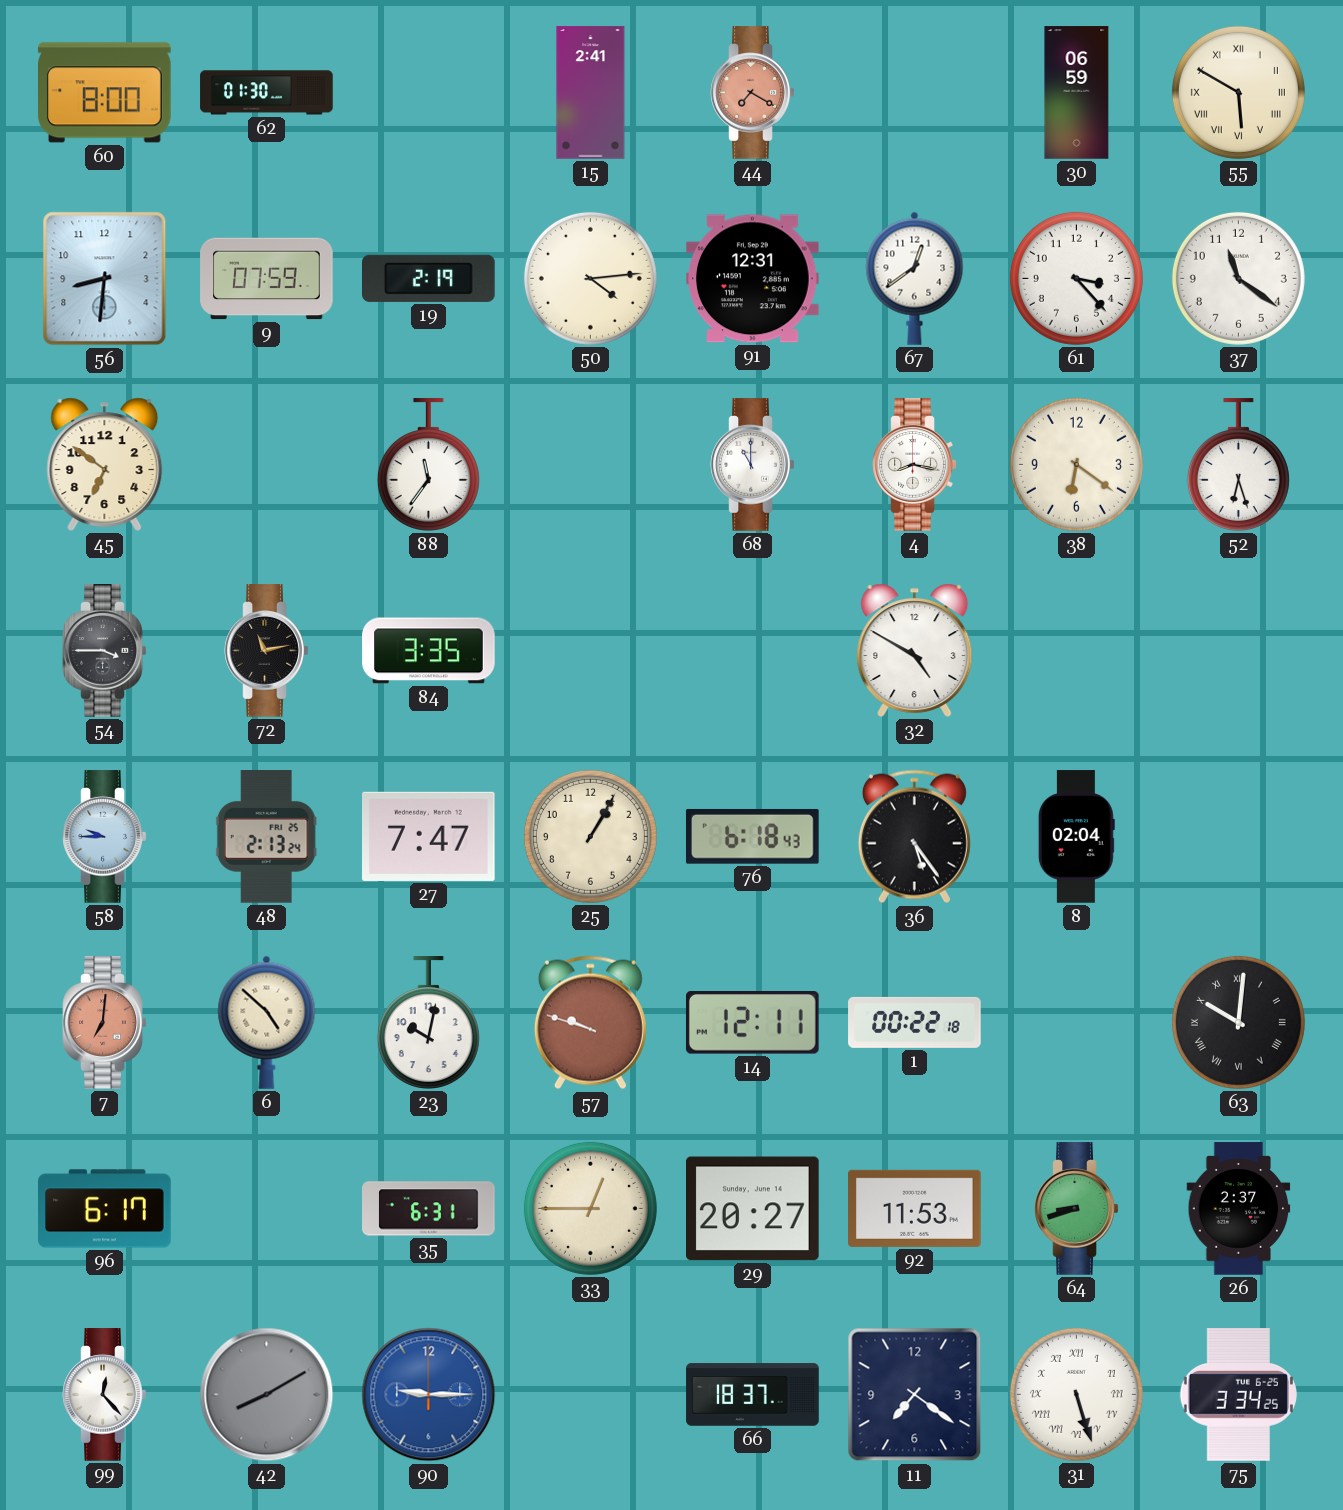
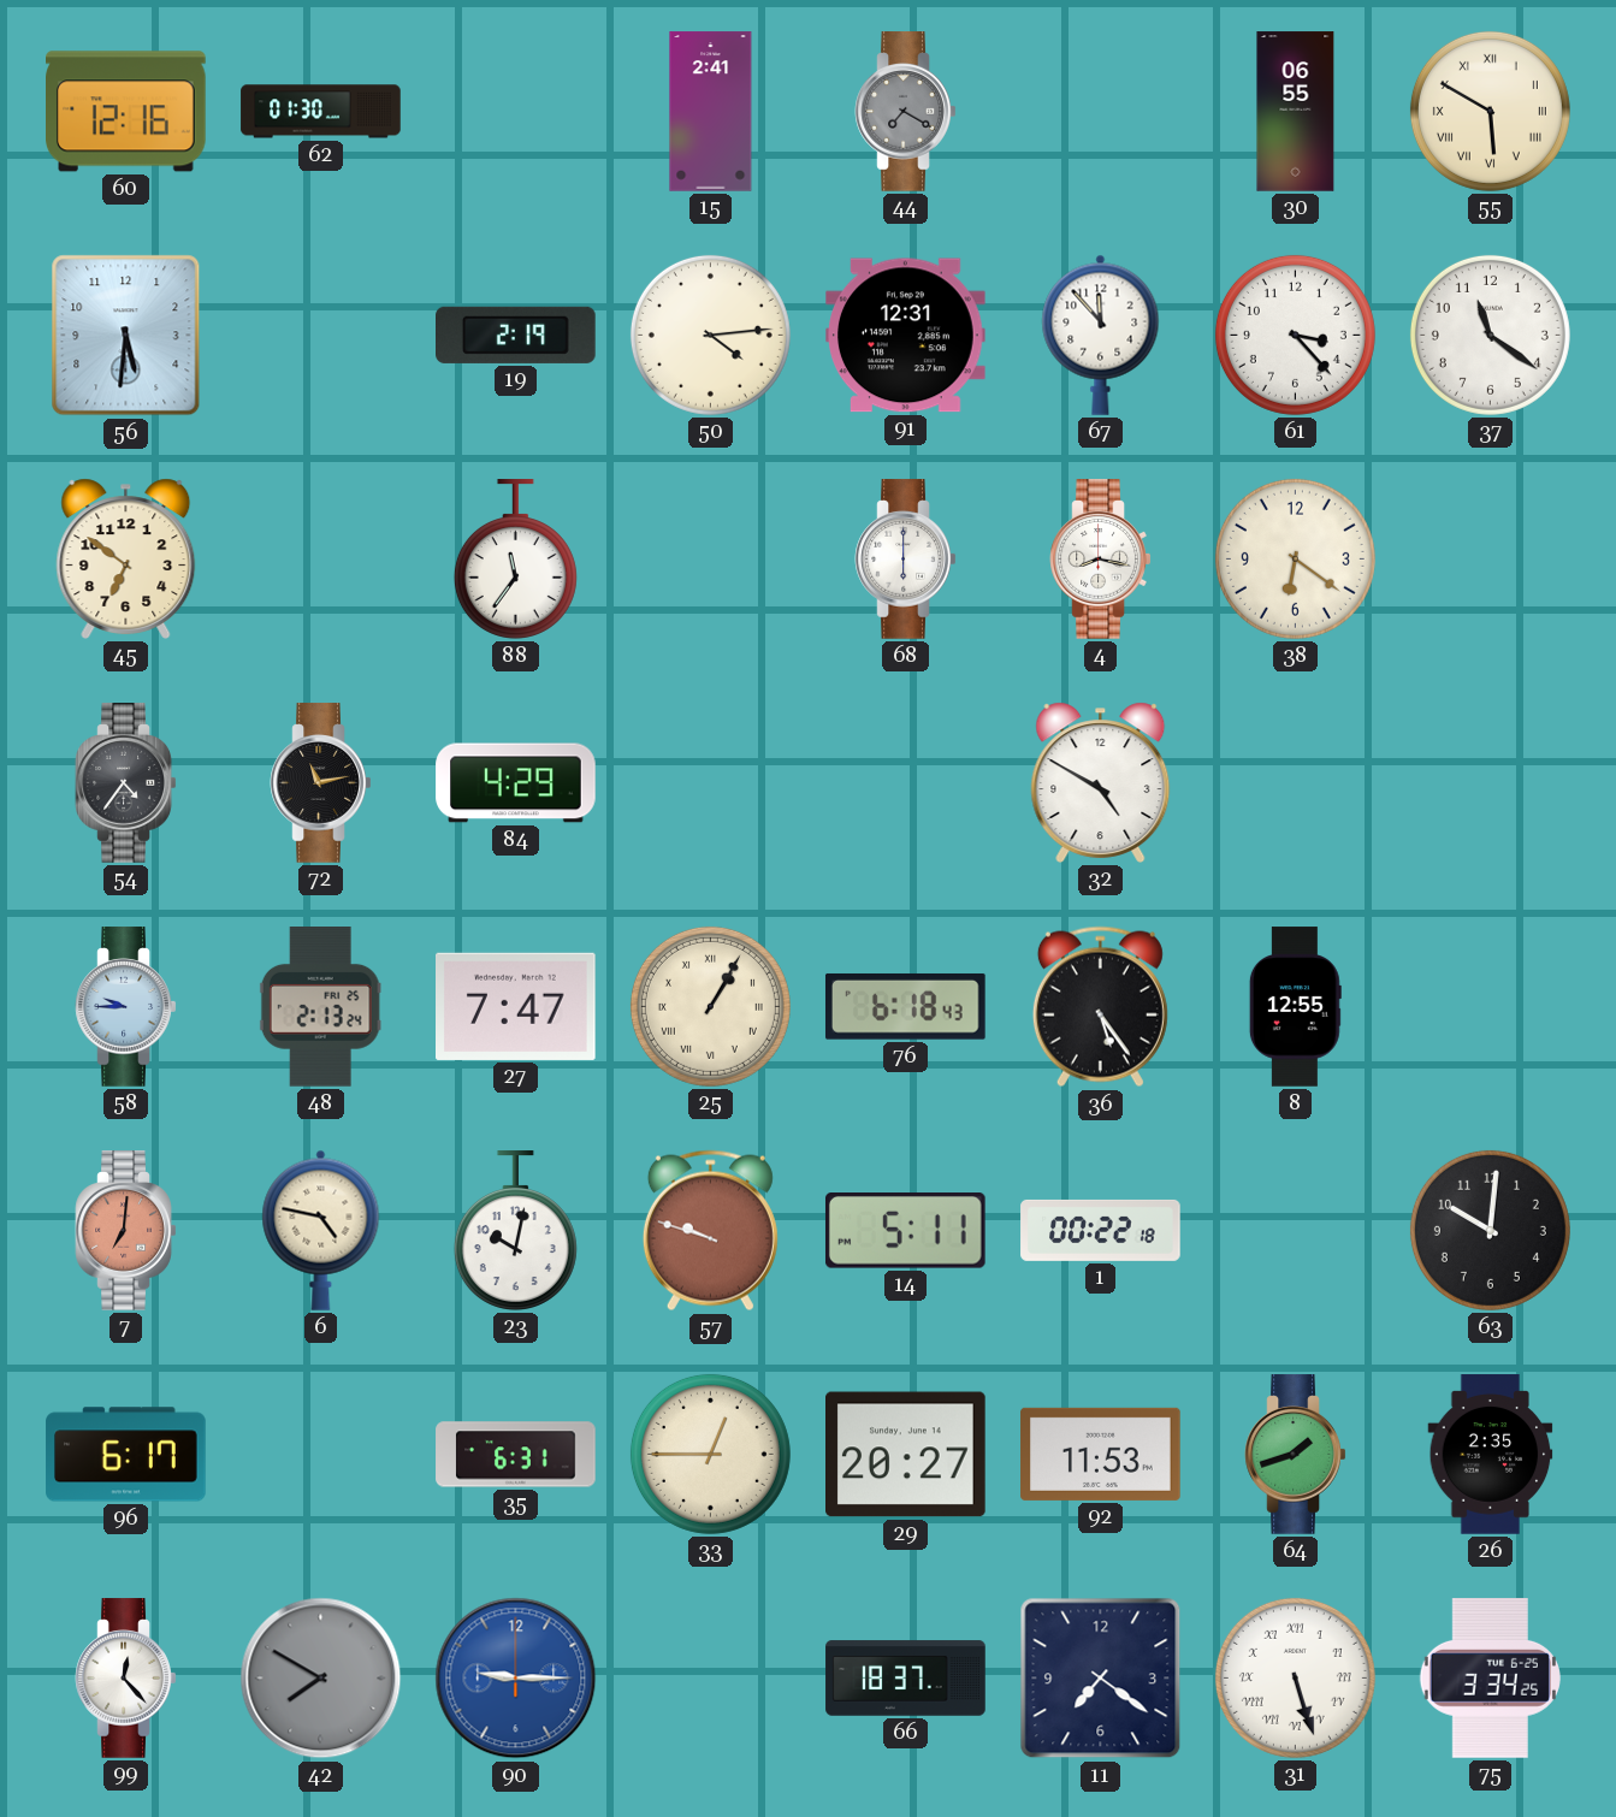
60: 8:00 -> 12:16
44 dial: salmon -> grey
30: 06:59 -> 06:55
56: 8:31 -> 5:31
9: 07:59 -> none
67: 12:39 -> 11:53
68: 11:00 -> 6:00
52: 6:27 -> none
54: 3:45 -> 4:36
84: 3:35 -> 4:29
25 numerals: Arabic -> Roman
8: 02:04 -> 12:55
6: 4:52 -> 4:47
14: 12:11 -> 5:11
63 numerals: Roman -> Arabic
64: 8:42 -> 1:42
26: 2:37 -> 2:35
42: 8:10 -> 7:50
